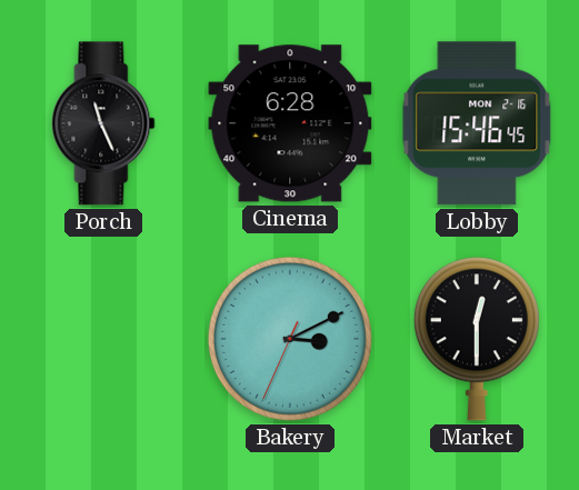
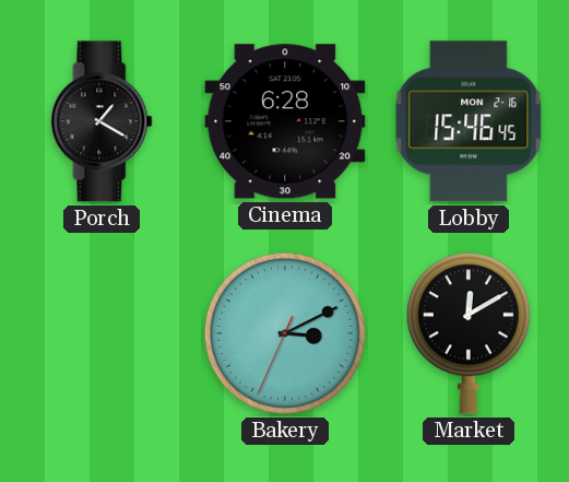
Porch: 11:26 -> 1:20
Market: 12:30 -> 12:10
